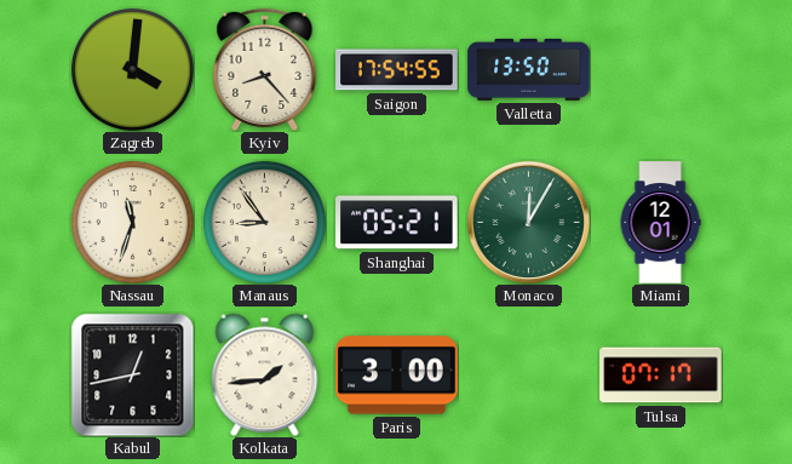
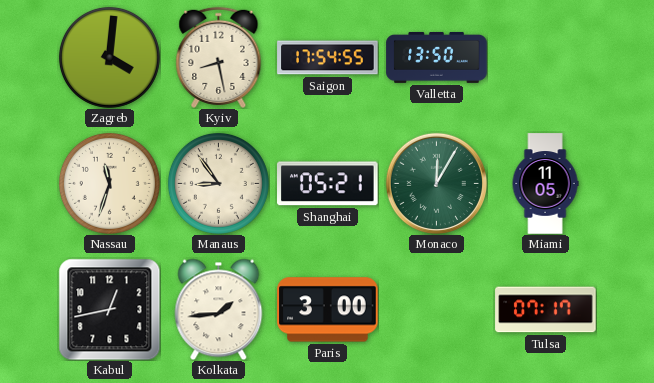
Kyiv: 8:23 -> 8:28
Miami: 12:01 -> 11:05
